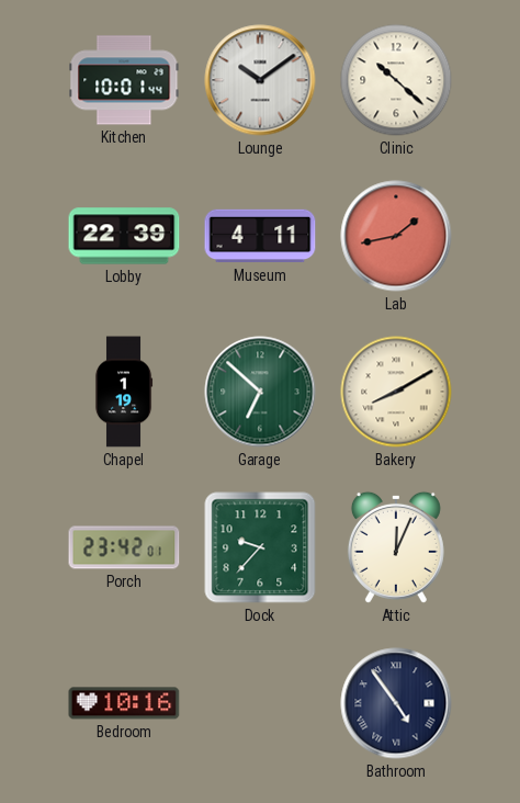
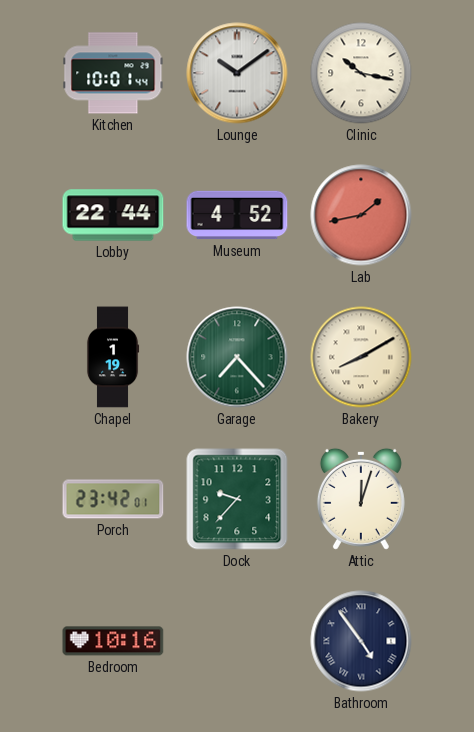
Clinic: 10:22 -> 10:17
Lobby: 22:39 -> 22:44
Museum: 4:11 -> 4:52
Garage: 6:52 -> 7:23
Attic: 12:04 -> 12:03
